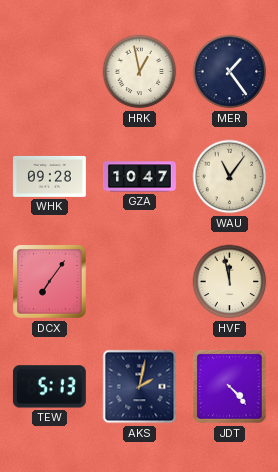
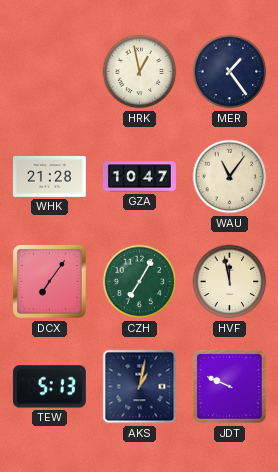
WHK: 09:28 -> 21:28
CZH: none -> 7:05
AKS: 2:02 -> 1:02
JDT: 4:23 -> 9:49
